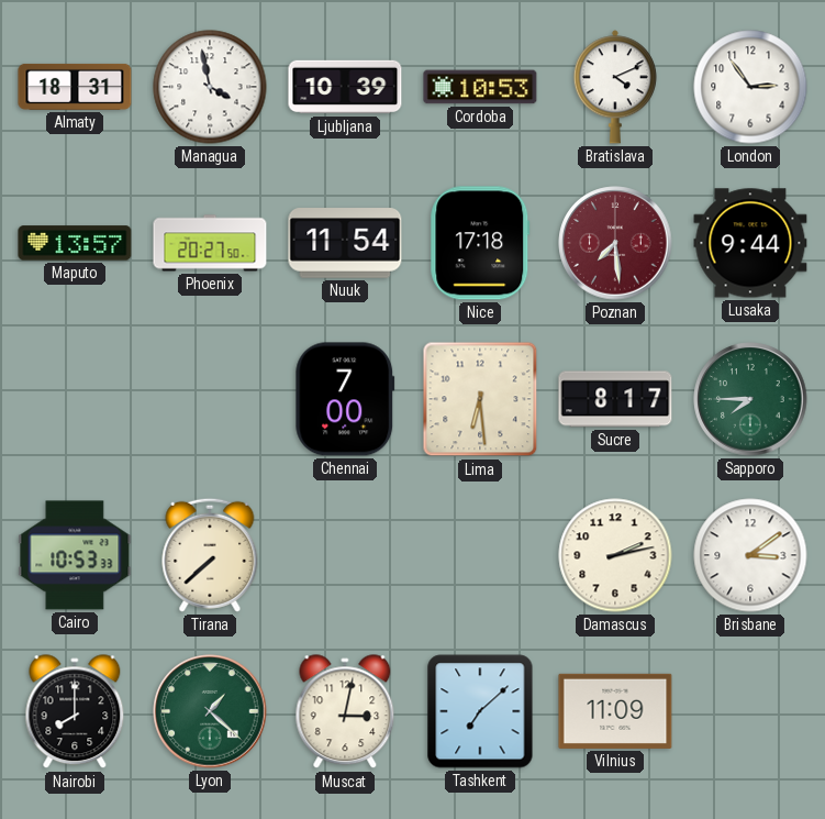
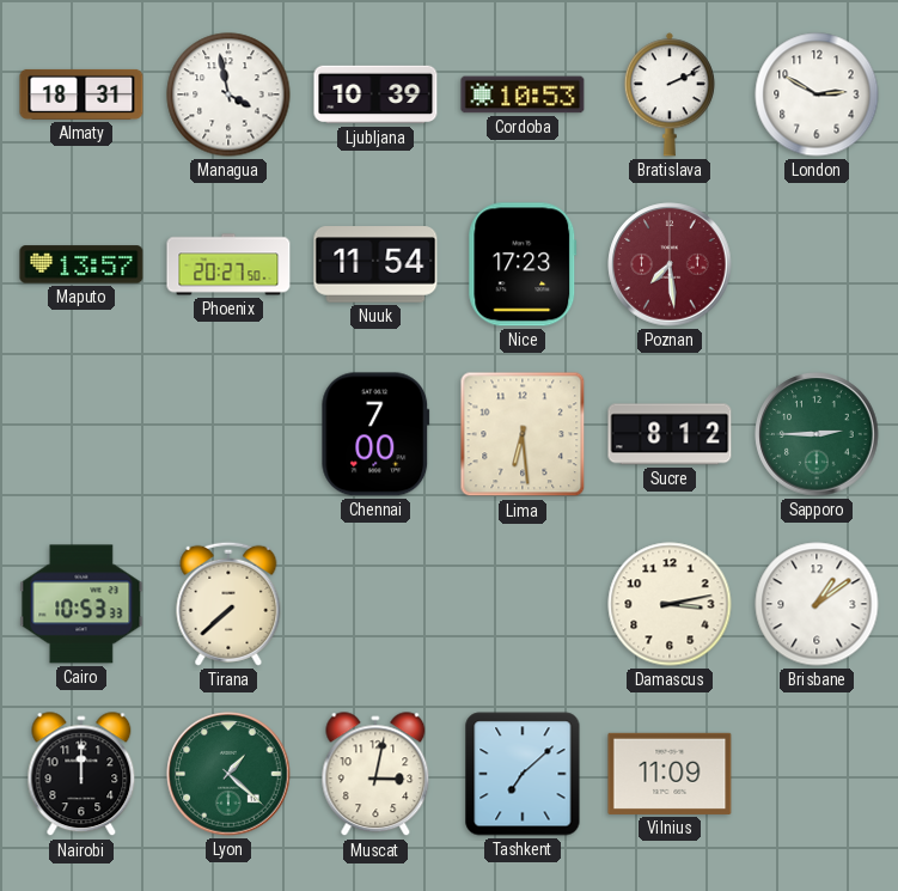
Bratislava: 4:11 -> 2:11
London: 2:54 -> 2:50
Nice: 17:18 -> 17:23
Lusaka: 9:44 -> none
Sucre: 8:17 -> 8:12
Sapporo: 7:45 -> 2:45
Damascus: 2:13 -> 3:13
Brisbane: 3:09 -> 1:09
Nairobi: 8:00 -> 12:00
